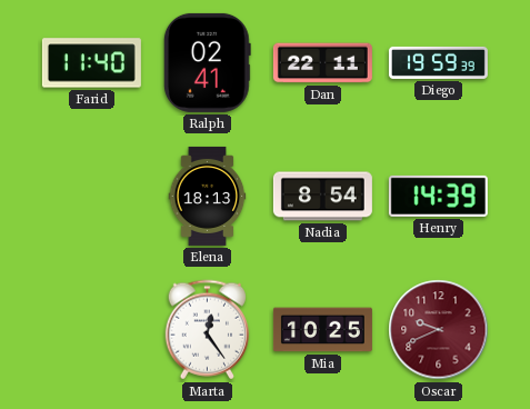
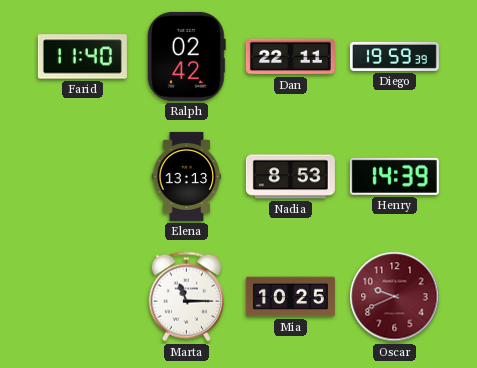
Ralph: 02:41 -> 02:42
Elena: 18:13 -> 13:13
Nadia: 8:54 -> 8:53
Marta: 12:24 -> 11:15
